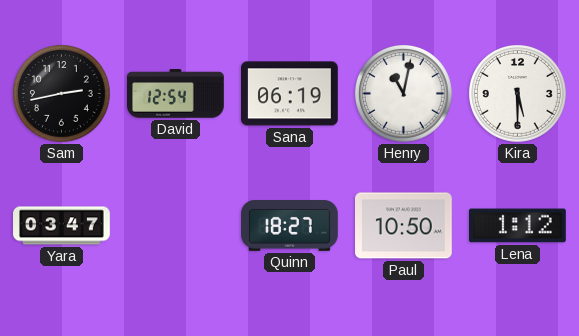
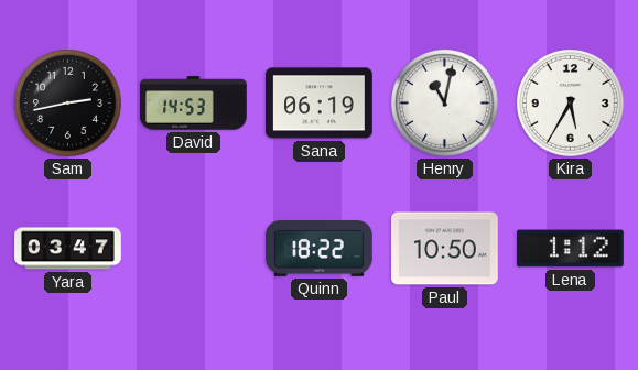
David: 12:54 -> 14:53
Kira: 5:30 -> 5:35
Quinn: 18:27 -> 18:22
